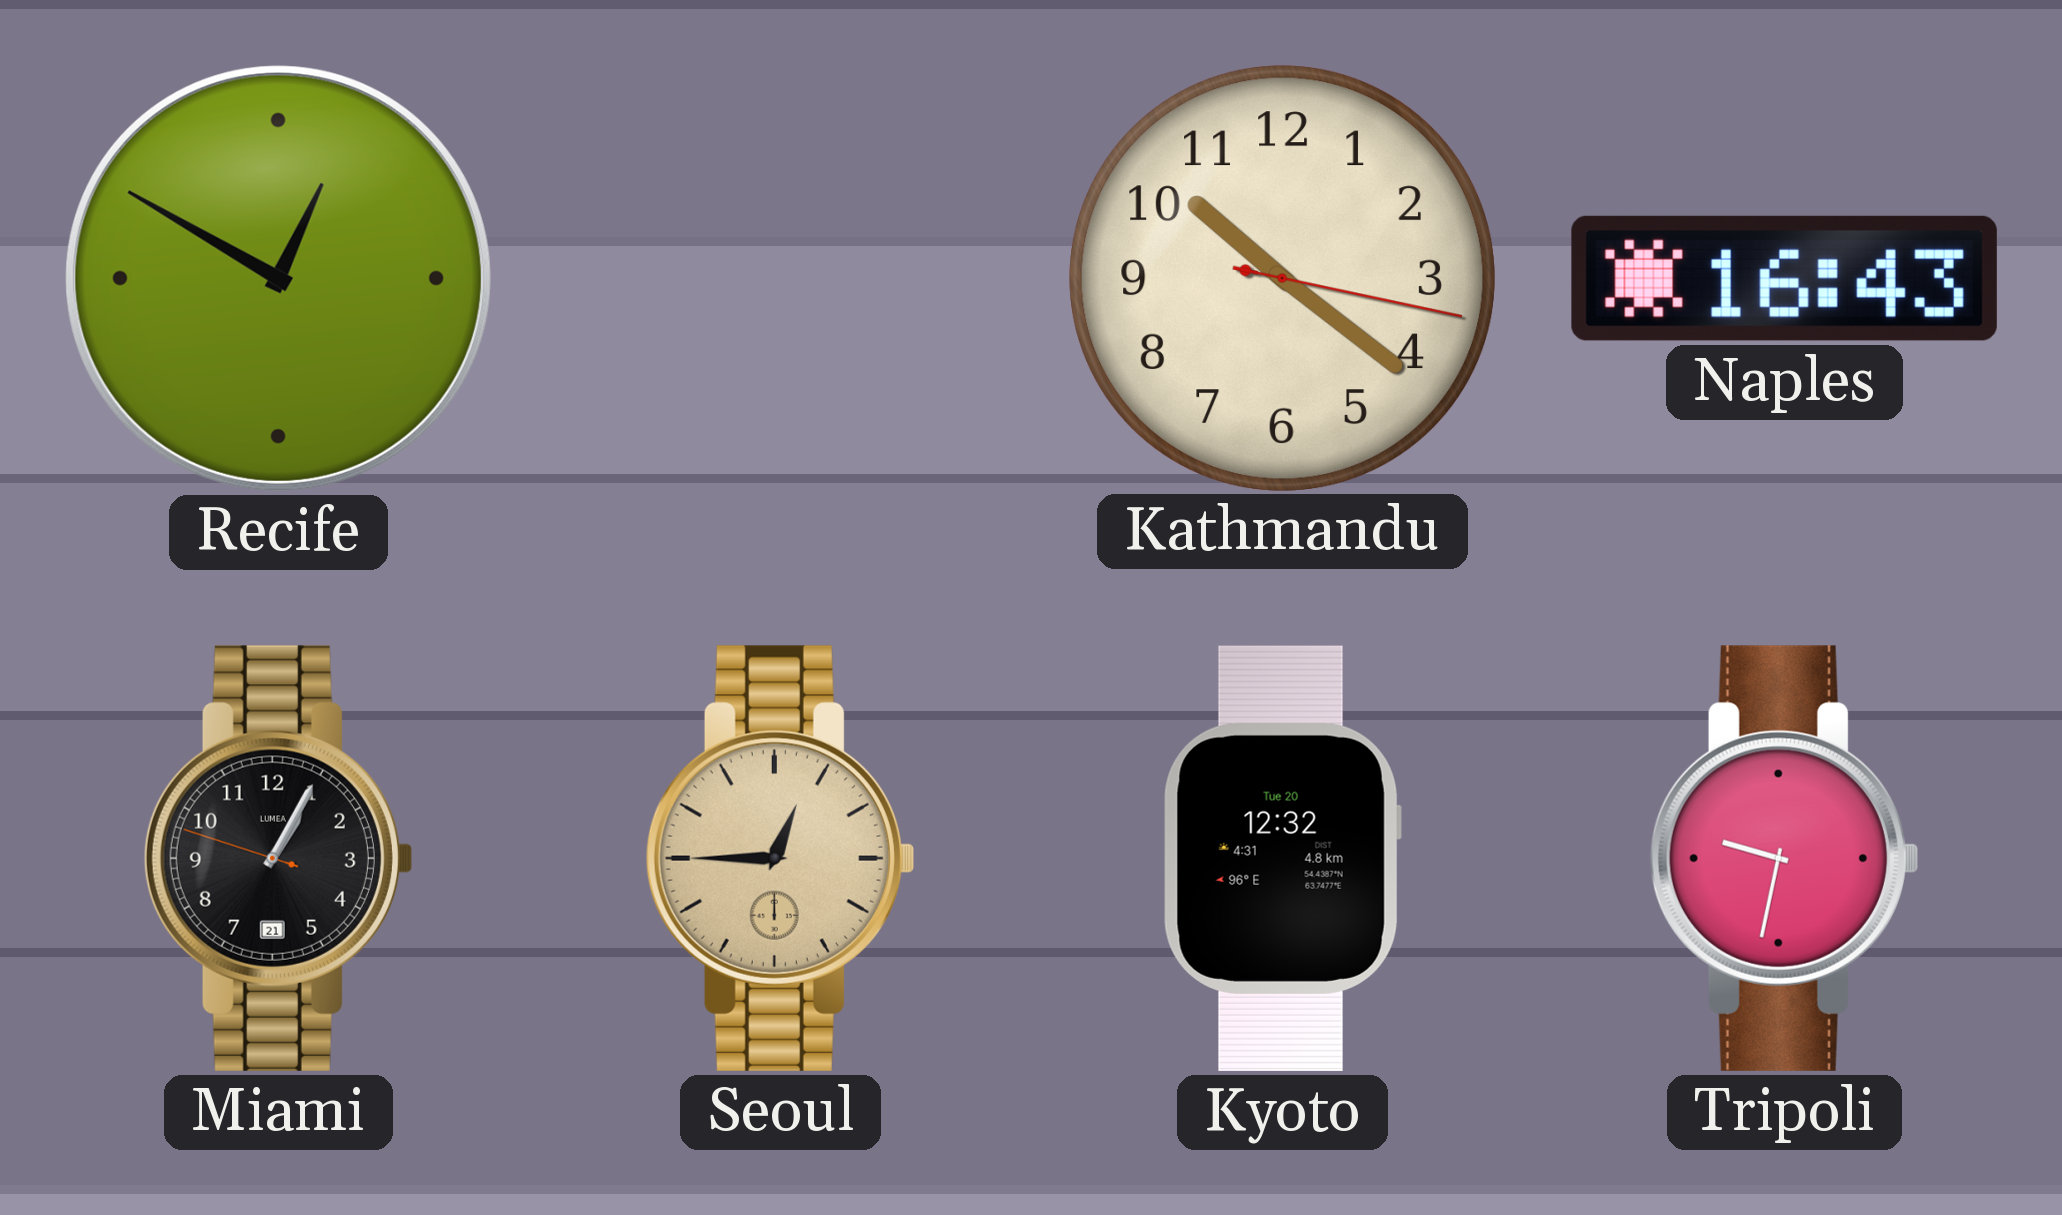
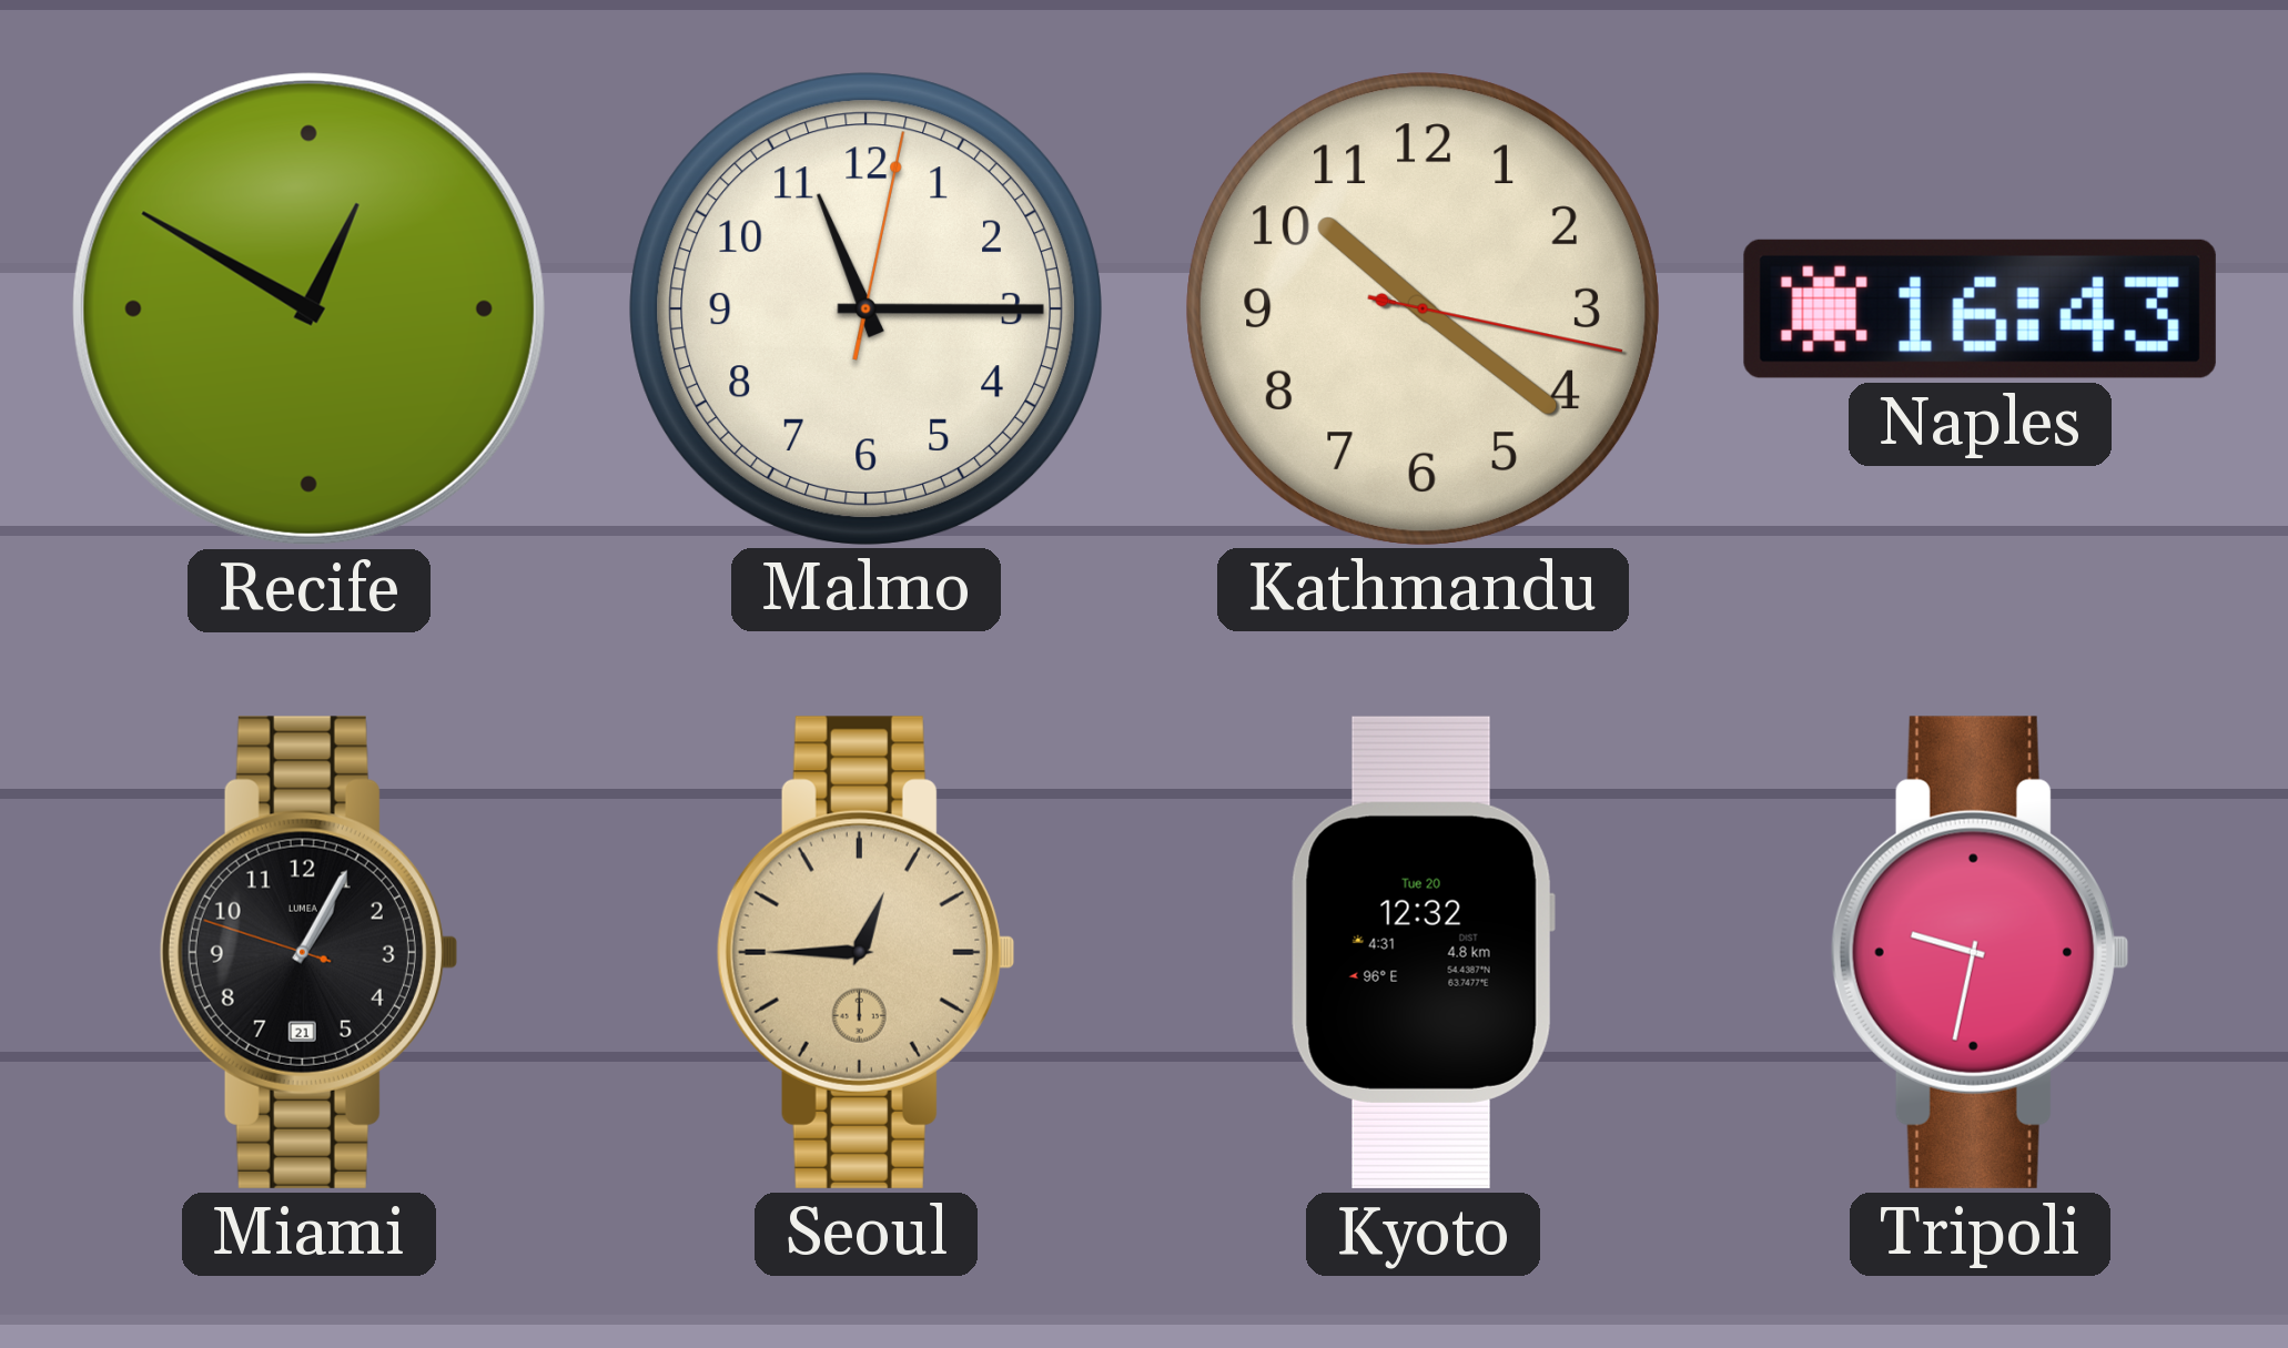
Malmo: none -> 11:15
